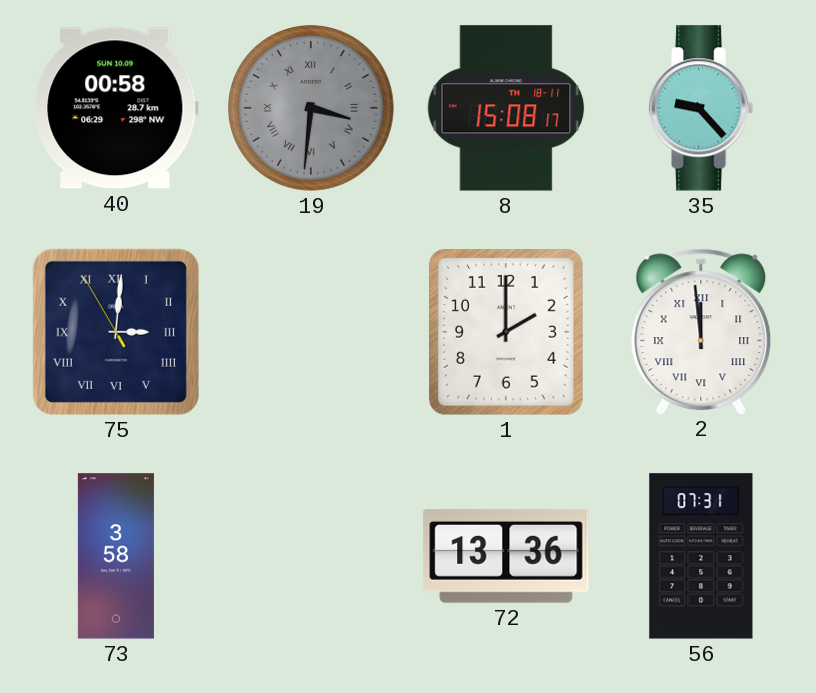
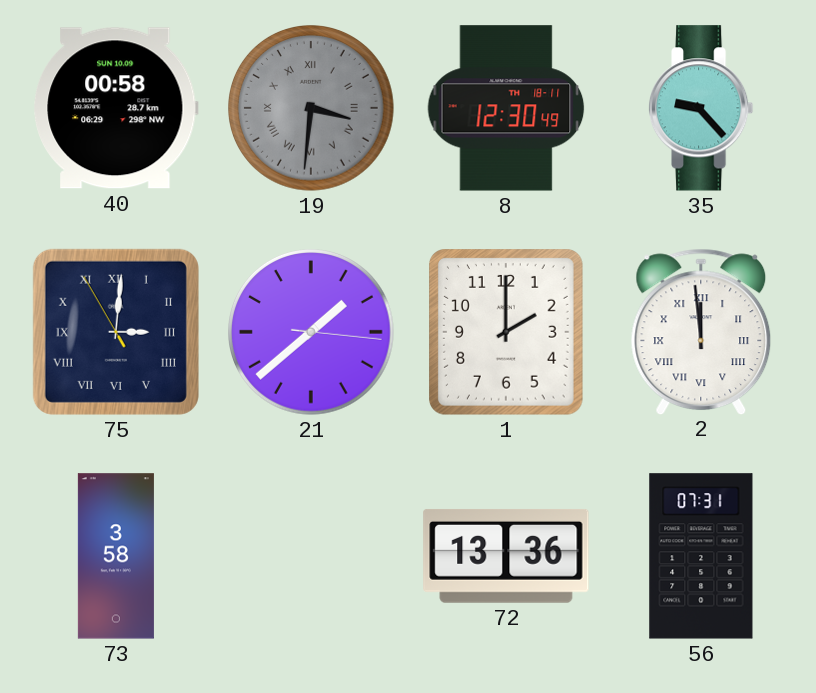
8: 15:08 -> 12:30
21: none -> 1:38
